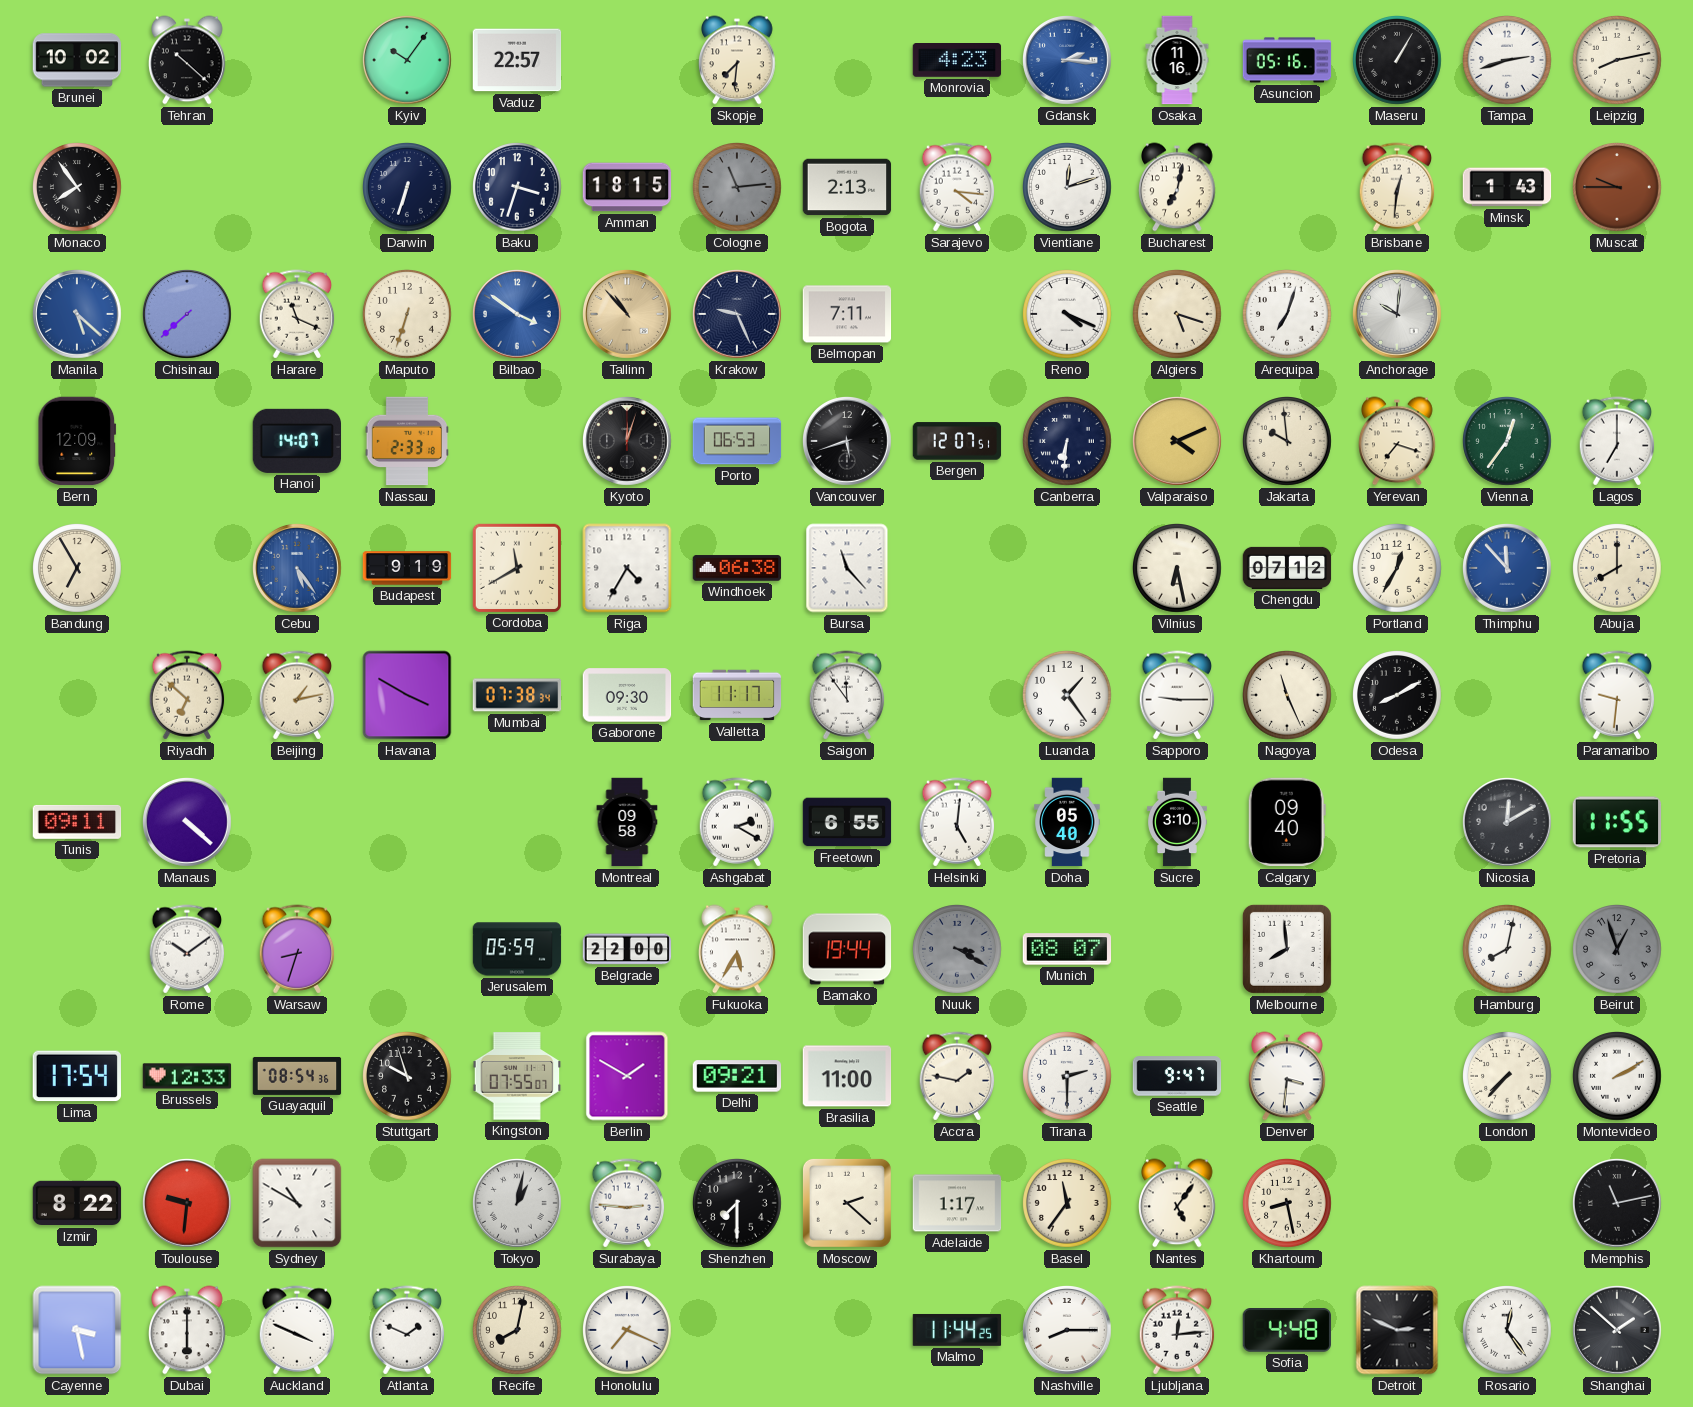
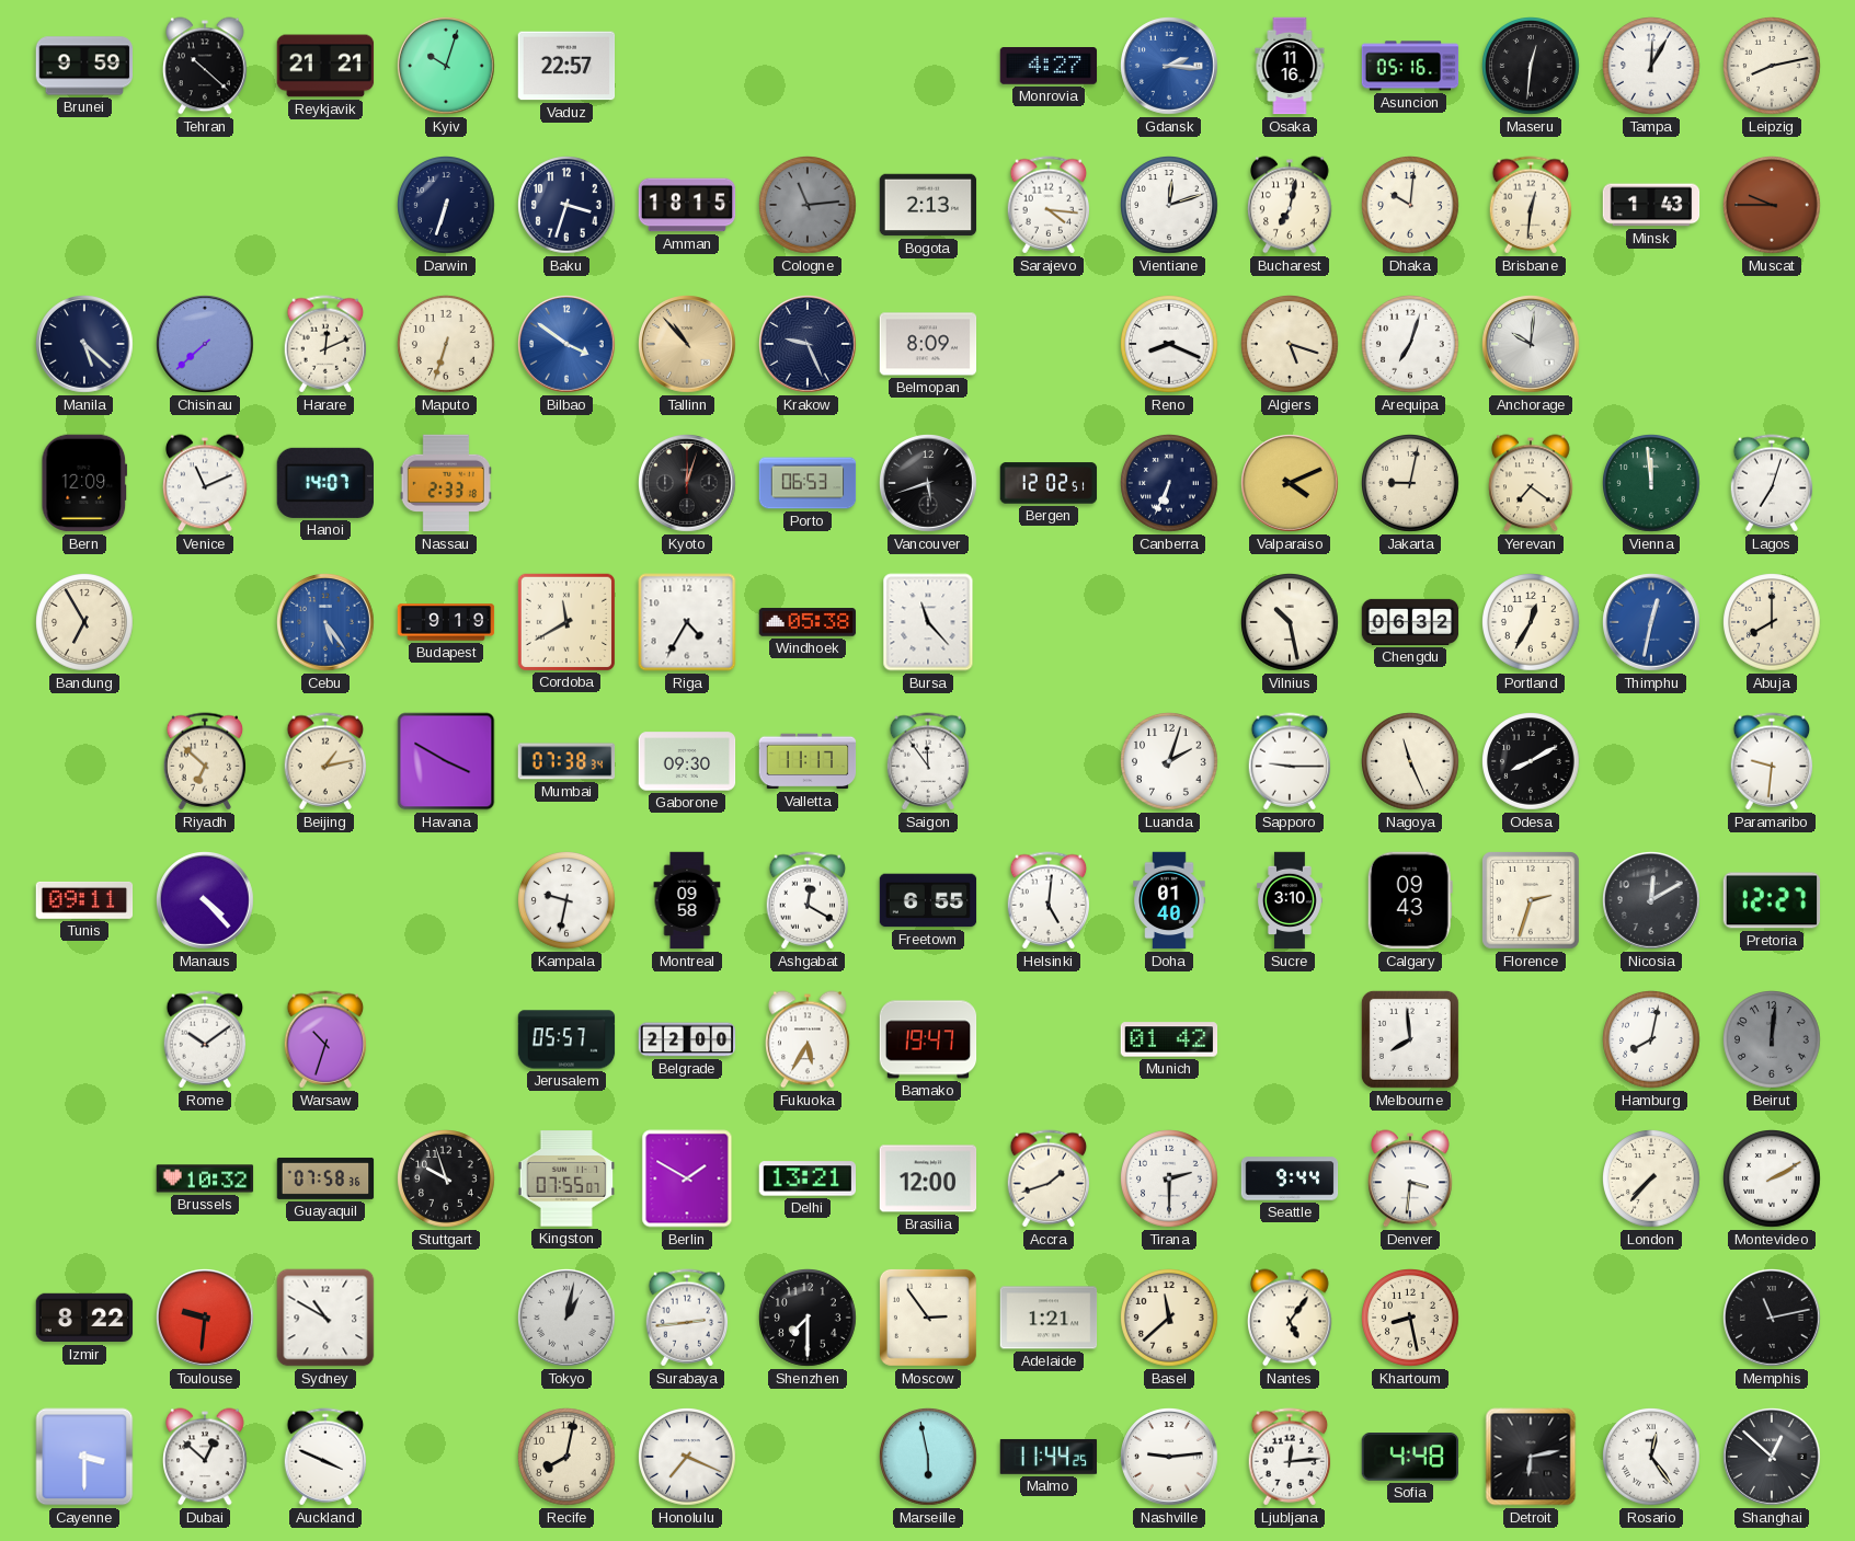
Brunei: 10:02 -> 9:59
Reykjavik: none -> 21:21
Kyiv: 10:06 -> 10:03
Skopje: 7:31 -> none
Monrovia: 4:23 -> 4:27
Maseru: 1:05 -> 12:31
Tampa: 2:42 -> 12:05
Monaco: 7:54 -> none
Dhaka: none -> 10:01
Manila dial: blue -> navy
Harare: 11:19 -> 12:11
Belmopan: 7:11 -> 8:09
Reno: 4:19 -> 8:19
Venice: none -> 11:11
Bergen: 12:07 -> 12:02
Canberra: 6:31 -> 6:34
Jakarta: 9:59 -> 9:02
Yerevan: 7:18 -> 7:21
Vienna: 12:36 -> 11:59
Lagos: 7:00 -> 7:03
Windhoek: 06:38 -> 05:38
Vilnius: 6:28 -> 10:28
Chengdu: 07:12 -> 06:32
Thimphu: 11:53 -> 12:32
Luanda: 1:24 -> 2:03
Manaus: 4:22 -> 4:23
Kampala: none -> 9:32
Ashgabat: 2:20 -> 12:20
Doha: 05:40 -> 01:40
Calgary: 09:40 -> 09:43
Florence: none -> 2:33
Pretoria: 11:55 -> 12:27
Warsaw: 8:33 -> 10:33
Jerusalem: 05:59 -> 05:57
Bamako: 19:44 -> 19:47
Nuuk: 3:20 -> none
Munich: 08:07 -> 01:42
Beirut: 12:57 -> 12:01
Lima: 17:54 -> none
Brussels: 12:33 -> 10:32
Guayaquil: 08:54 -> 07:58
Delhi: 09:21 -> 13:21
Brasilia: 11:00 -> 12:00
Accra: 1:47 -> 1:42
Seattle: 9:47 -> 9:44
Surabaya: 2:46 -> 2:44
Moscow: 2:22 -> 2:54
Adelaide: 1:17 -> 1:21
Basel: 11:36 -> 11:38
Cayenne: 3:28 -> 3:30
Dubai: 6:00 -> 12:52
Atlanta: 1:49 -> none
Marseille: none -> 5:58
Nashville: 8:15 -> 9:14
Detroit: 2:49 -> 6:13
Shanghai: 1:52 -> 12:52
